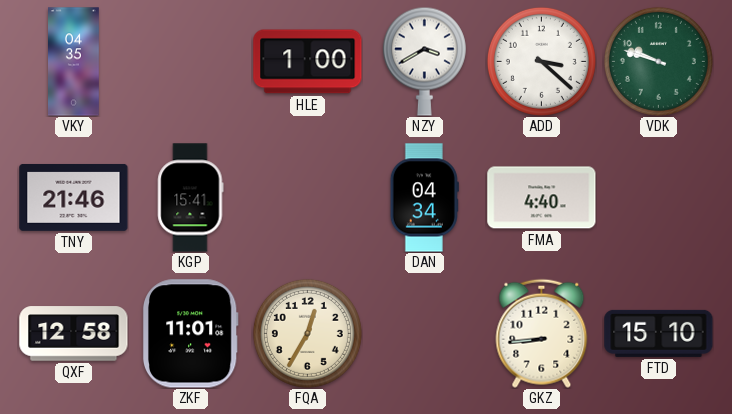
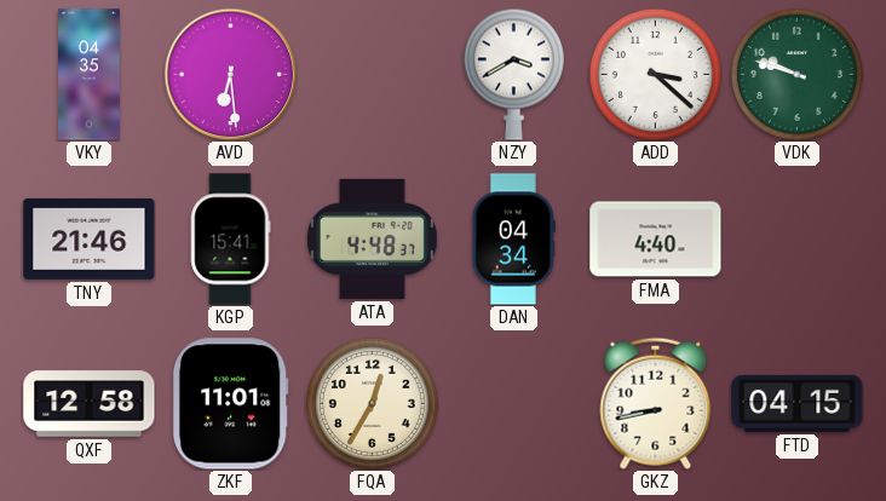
AVD: none -> 6:29
HLE: 1:00 -> none
ATA: none -> 4:48
GKZ: 8:44 -> 8:43
FTD: 15:10 -> 04:15
